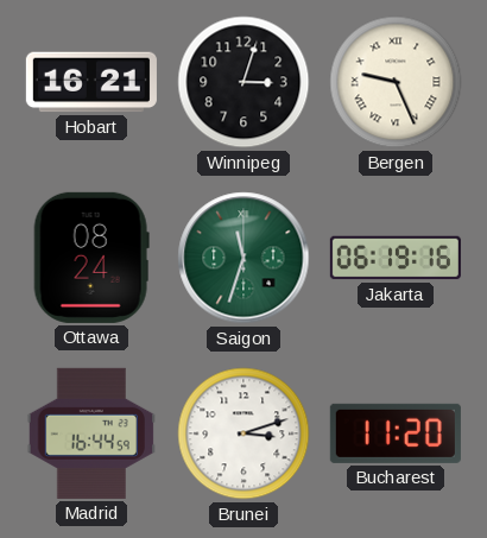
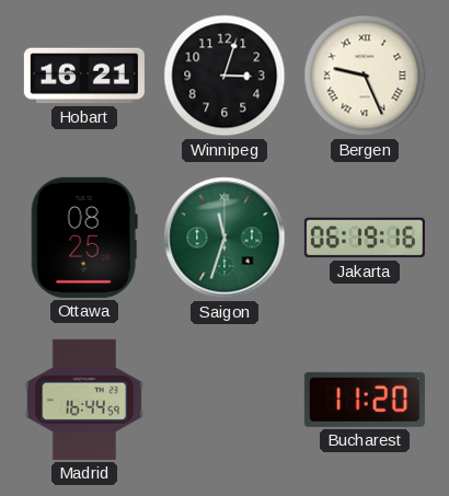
Ottawa: 08:24 -> 08:25
Brunei: 3:12 -> none
